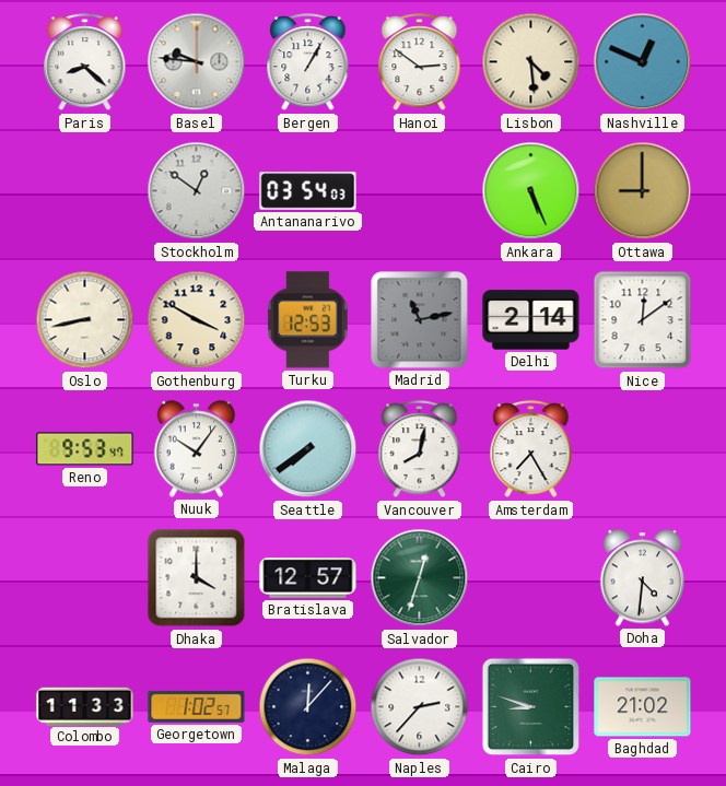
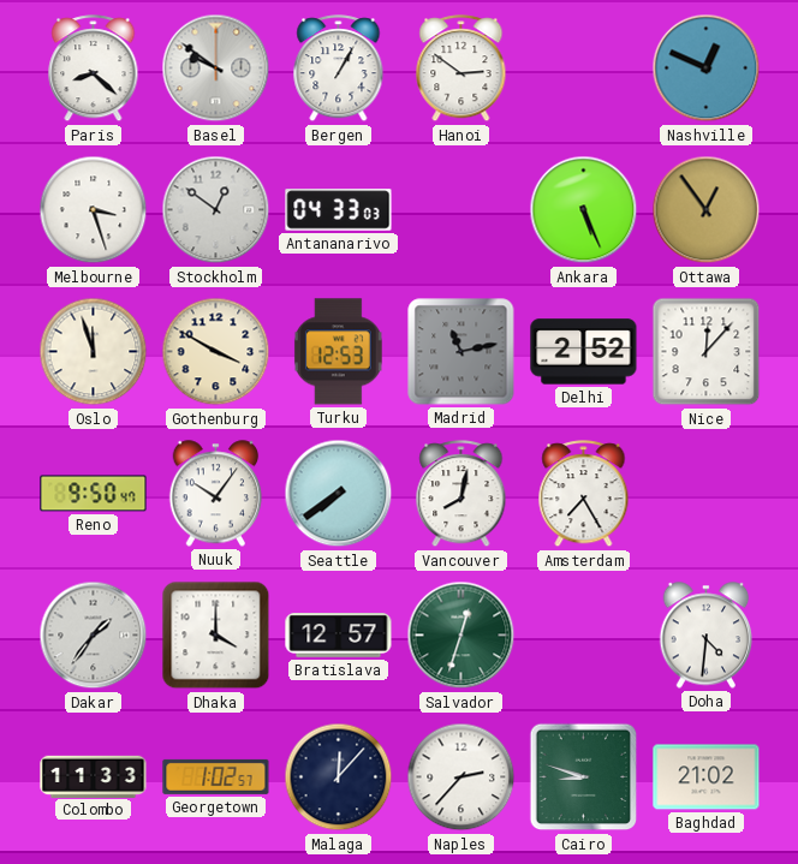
Basel: 9:46 -> 9:51
Lisbon: 4:29 -> none
Melbourne: none -> 3:27
Antananarivo: 03:54 -> 04:33
Ottawa: 9:00 -> 12:54
Oslo: 8:43 -> 11:57
Delhi: 2:14 -> 2:52
Nice: 12:09 -> 12:07
Reno: 9:53 -> 9:50
Dakar: none -> 1:36
